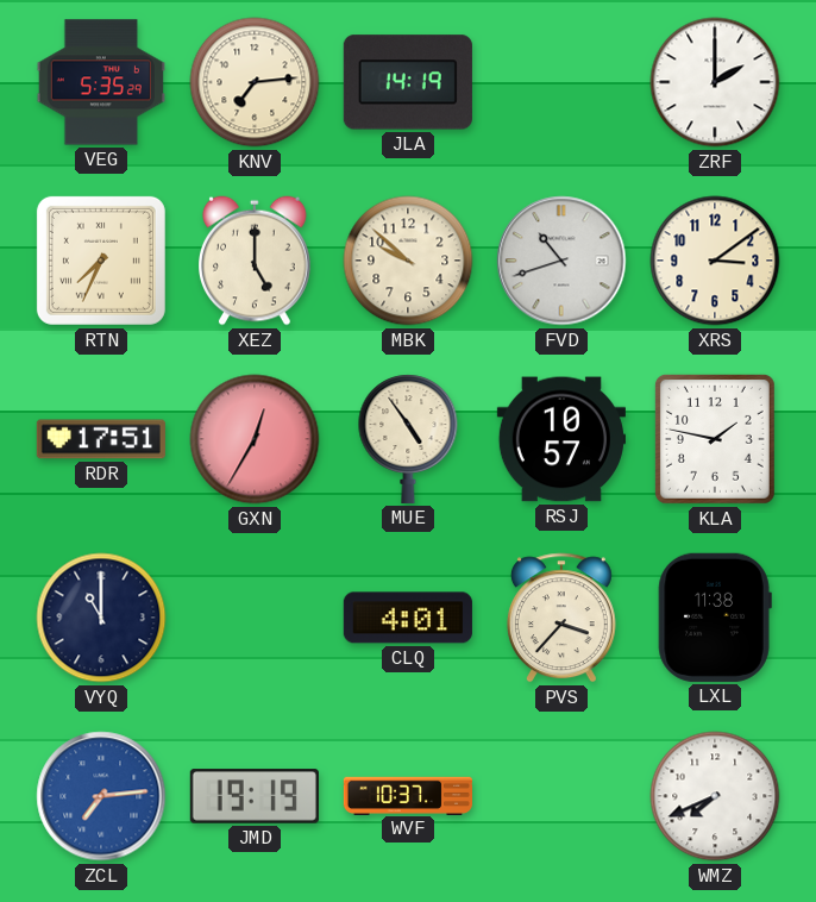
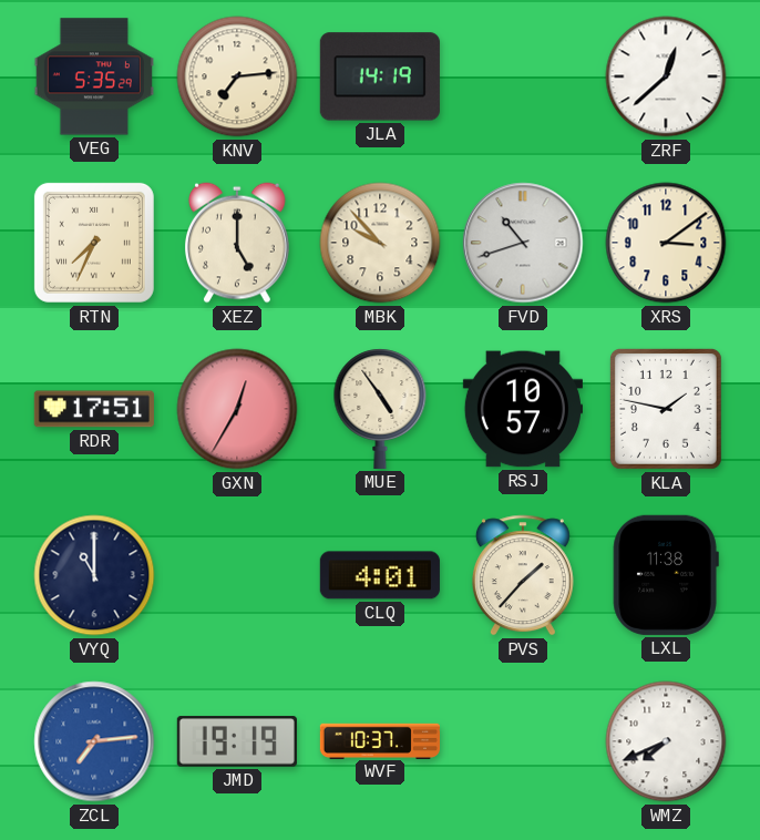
ZRF: 2:00 -> 12:38
MBK: 9:52 -> 9:53
PVS: 3:37 -> 1:37
